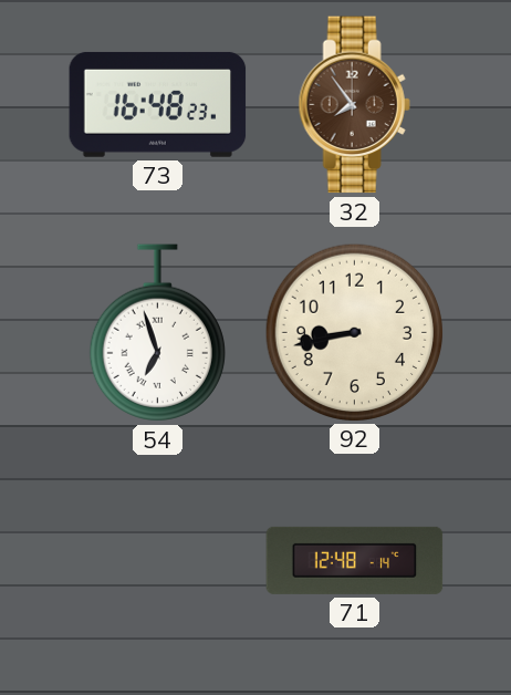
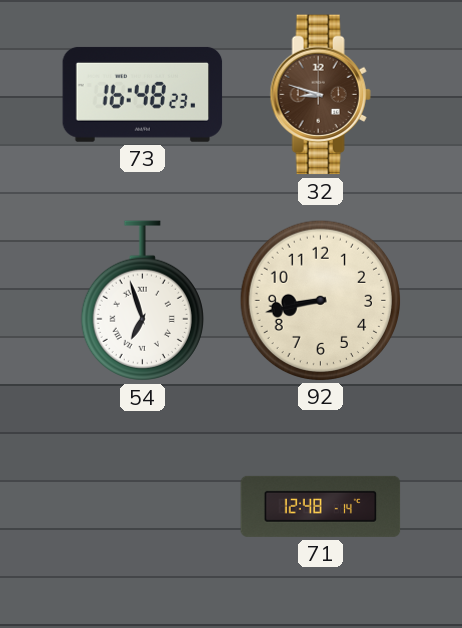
32: 7:54 -> 8:48
